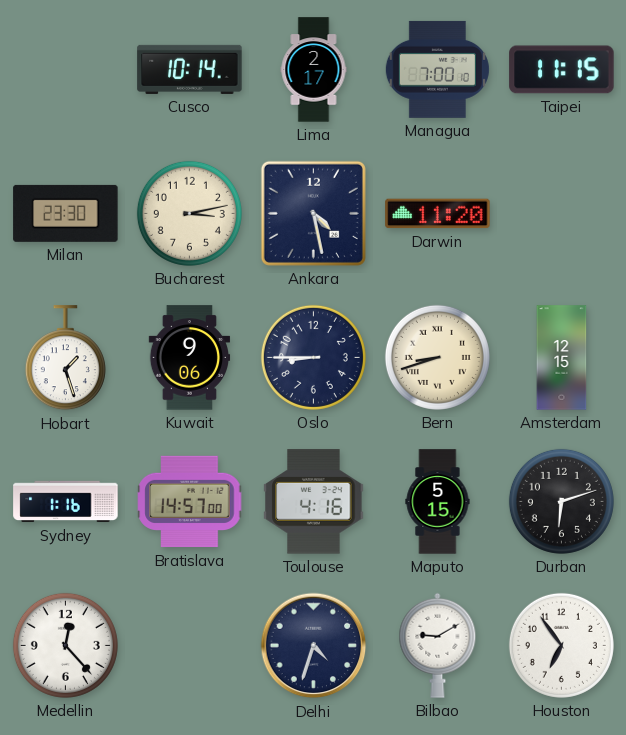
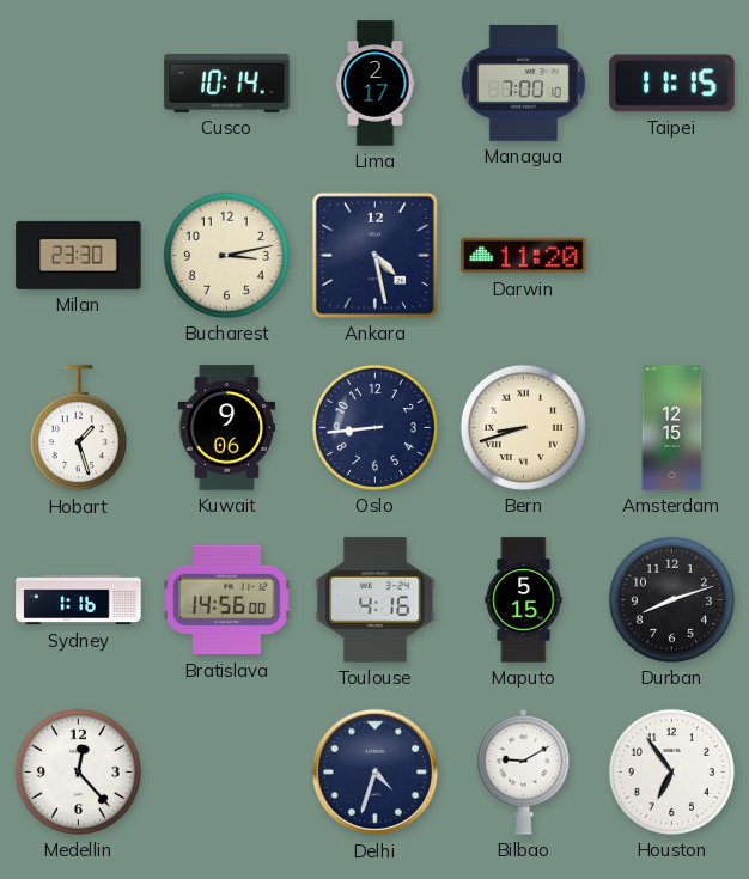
Oslo: 8:45 -> 8:44
Bratislava: 14:57 -> 14:56
Durban: 6:12 -> 8:12
